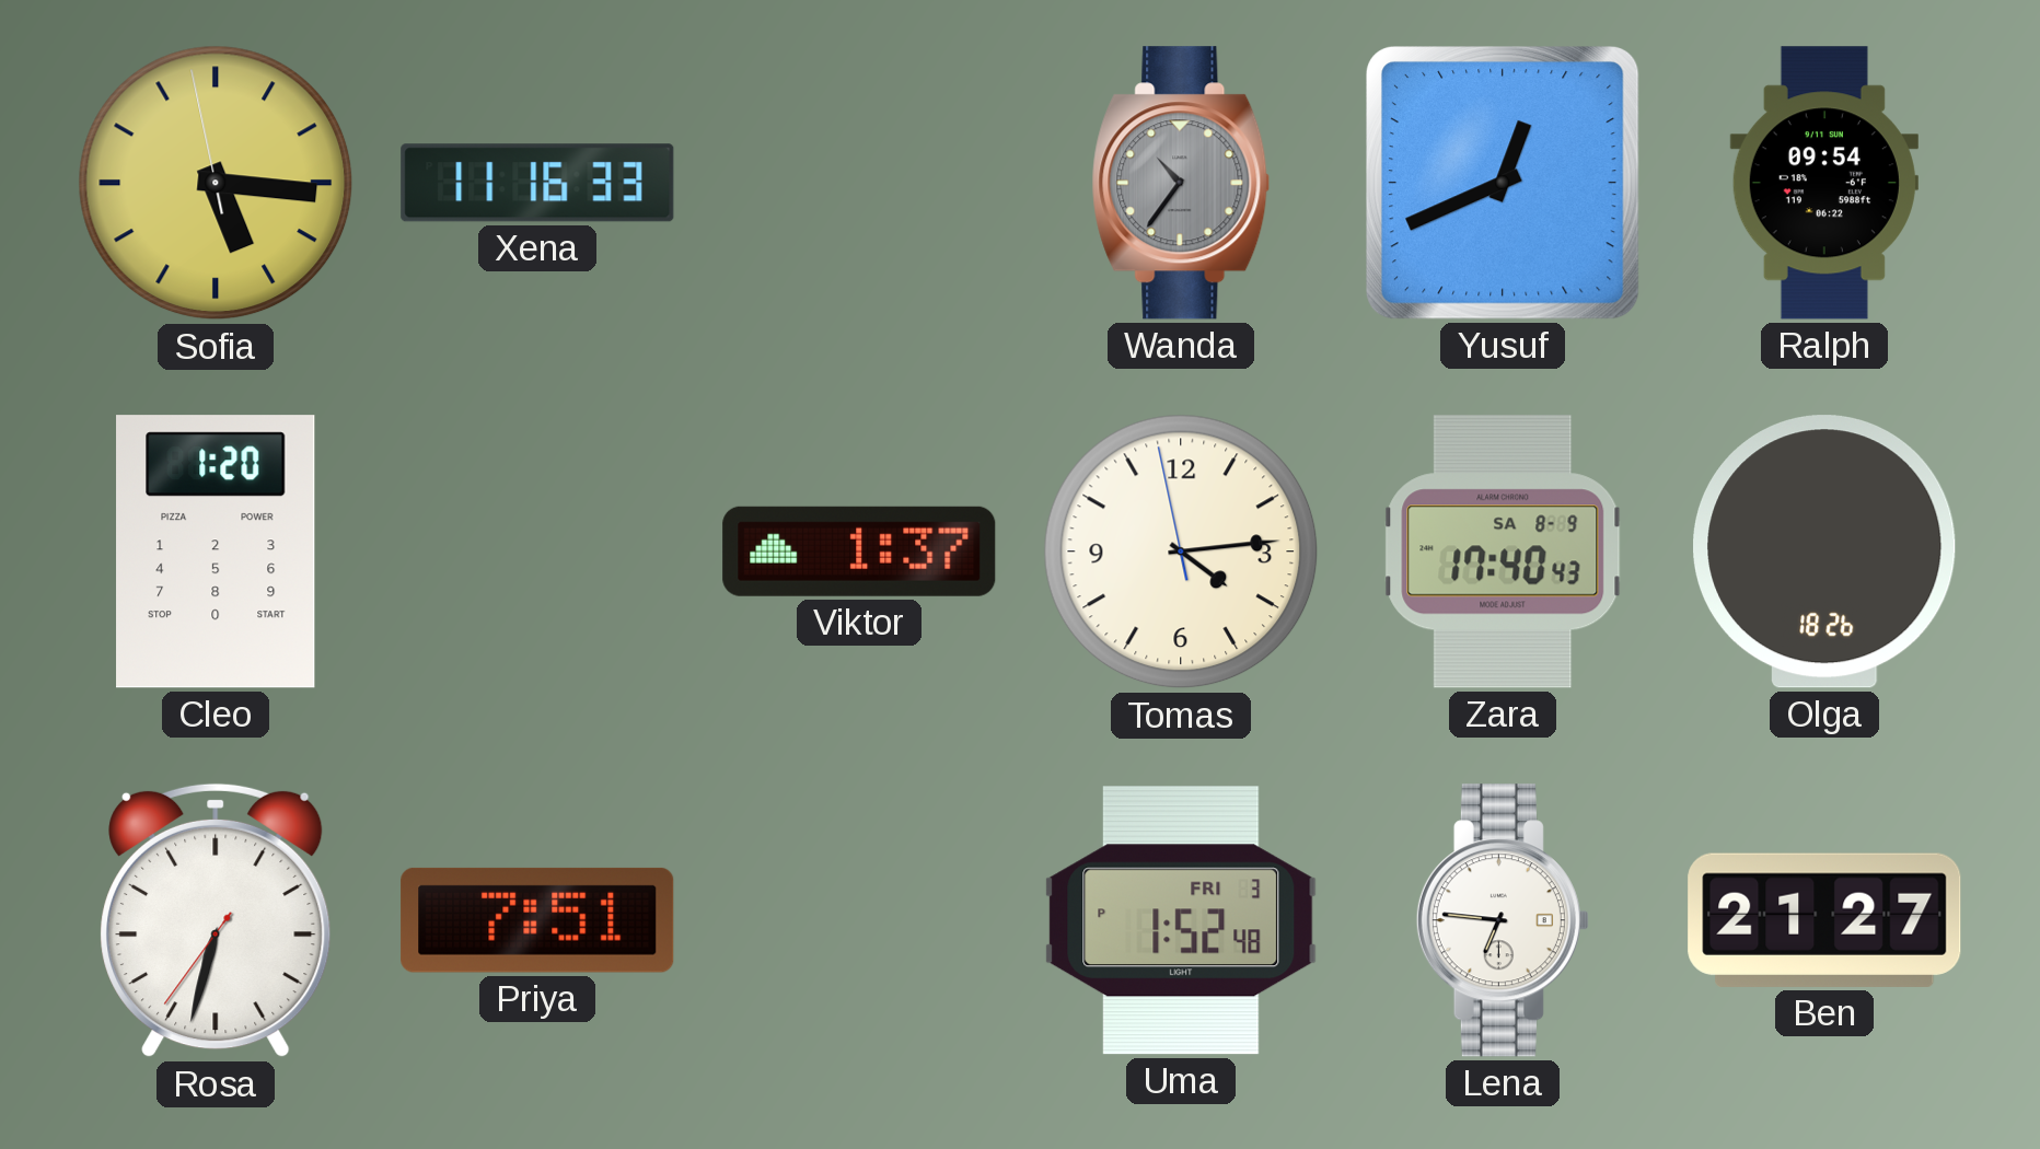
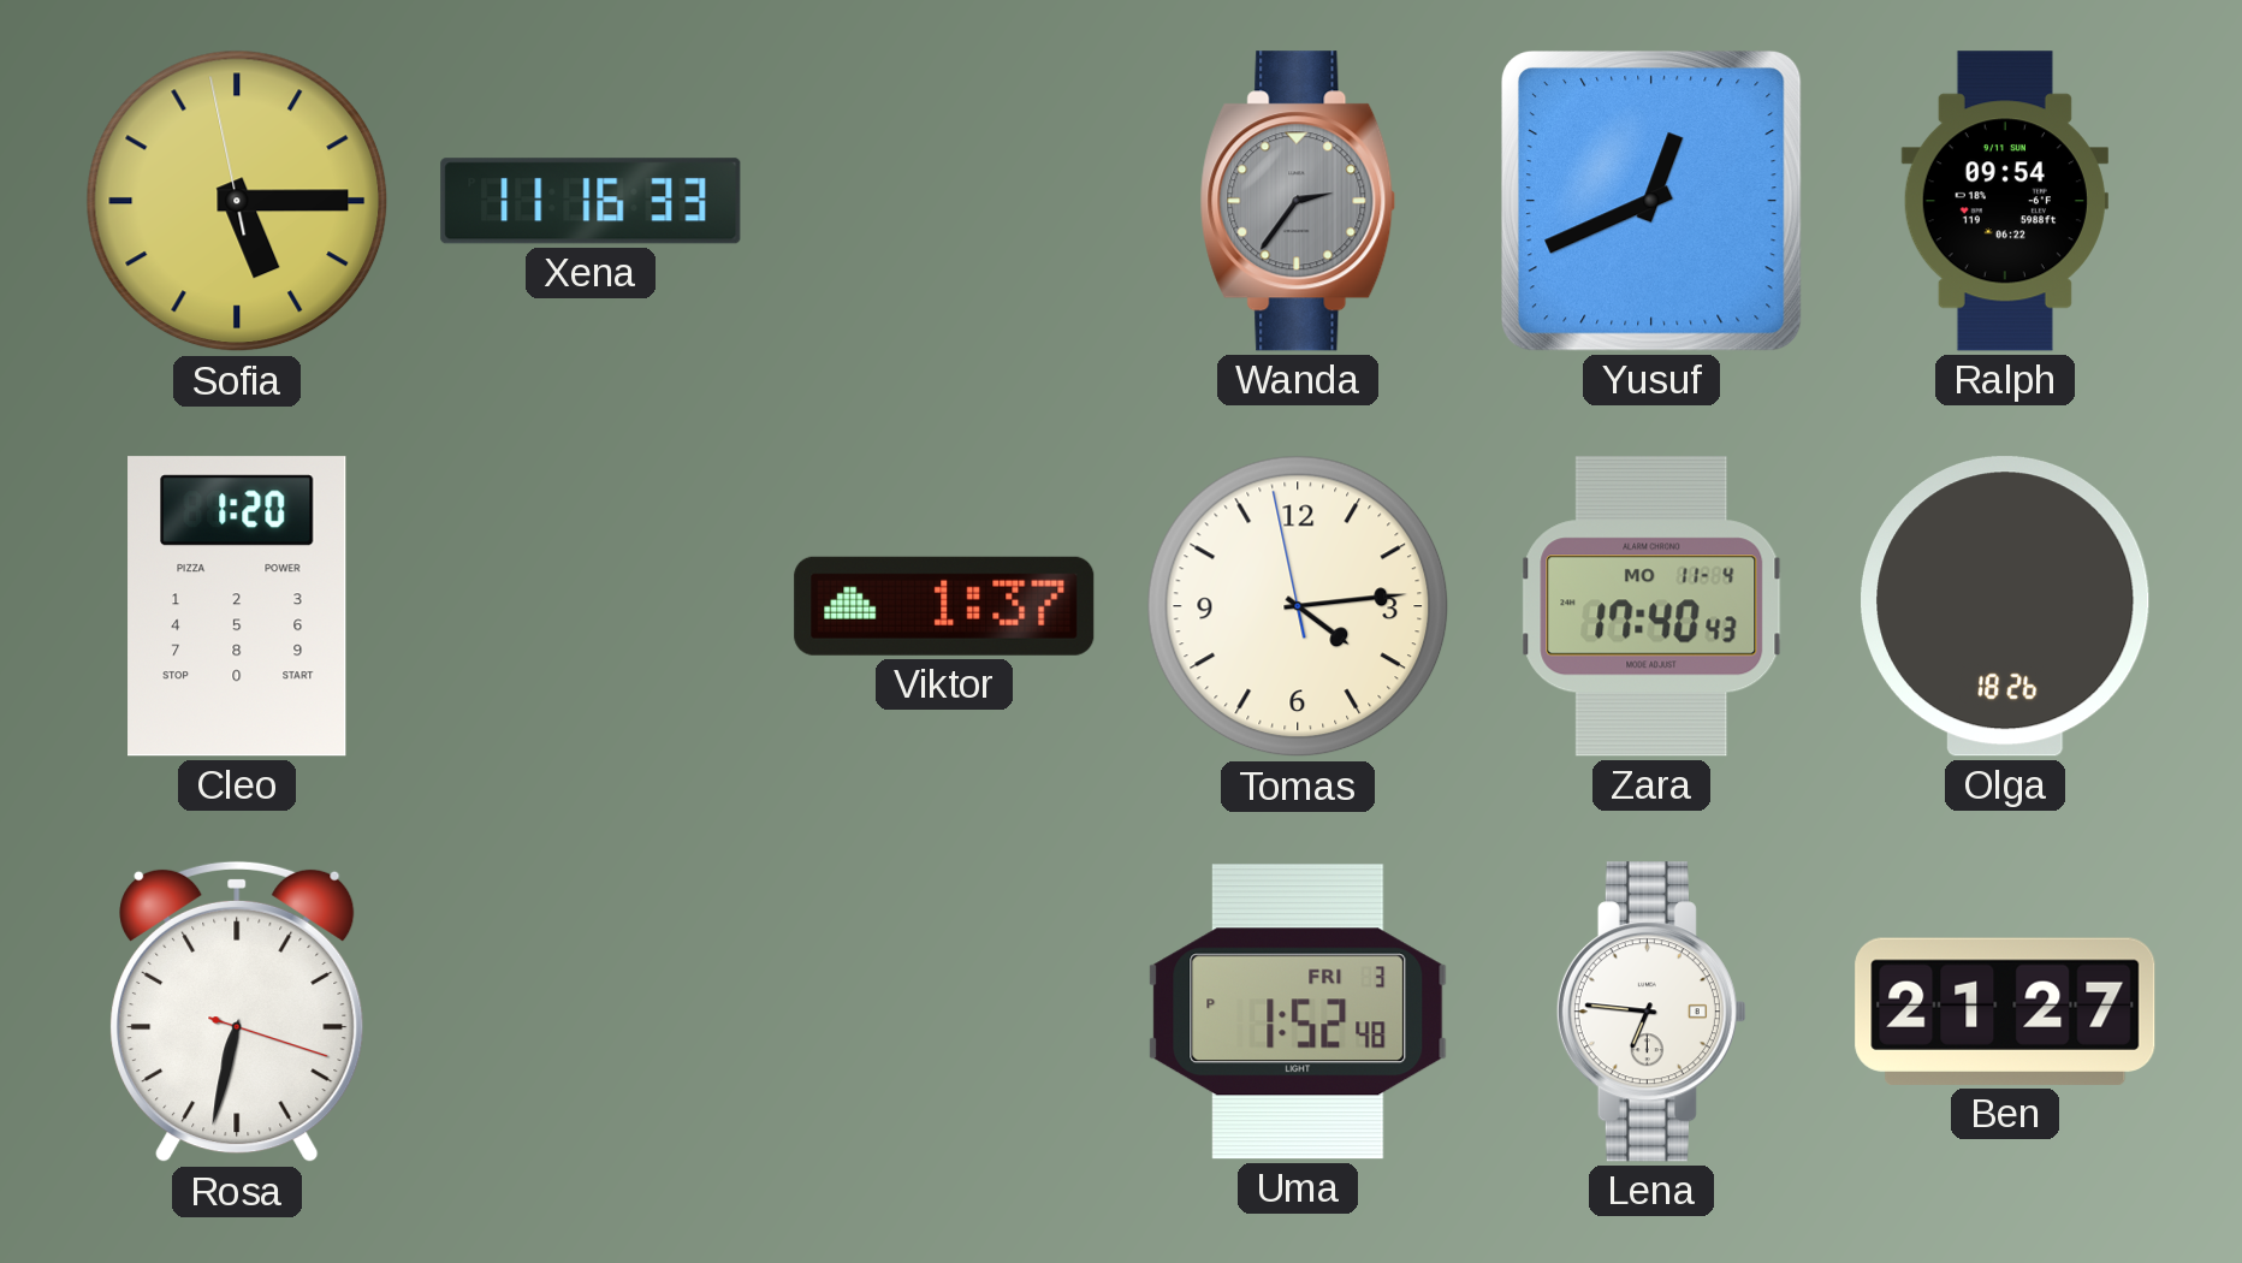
Sofia: 5:15 -> 5:14
Wanda: 10:36 -> 2:36
Zara date: SA 8-9 -> MO 11-4
Rosa: 6:32:36 -> 6:32:18
Priya: 7:51 -> none
